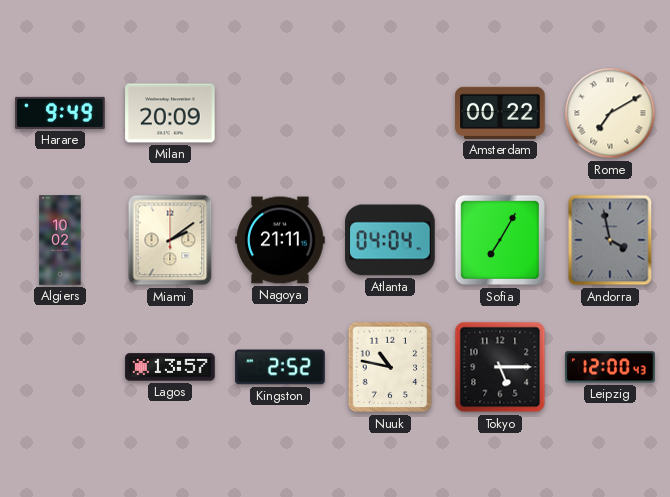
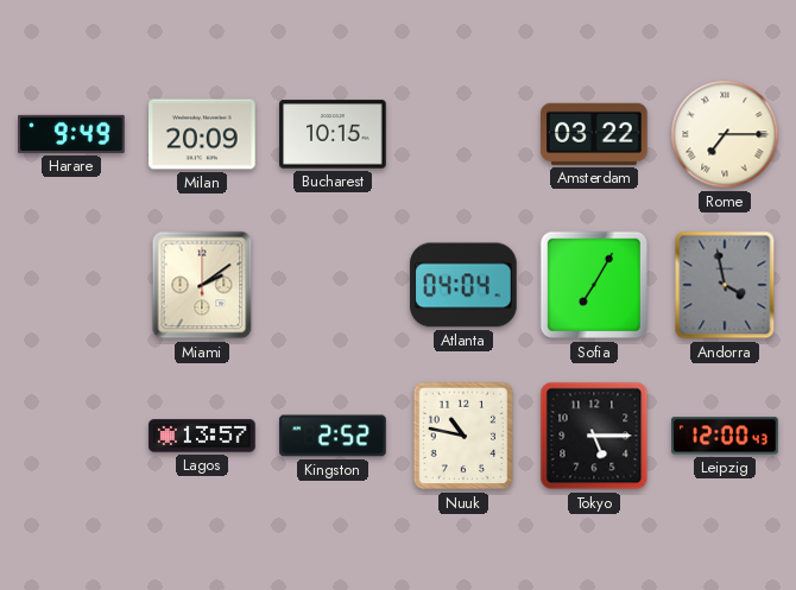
Bucharest: none -> 10:15
Amsterdam: 00:22 -> 03:22
Rome: 7:10 -> 7:15
Algiers: 10:02 -> none
Nagoya: 21:11 -> none
